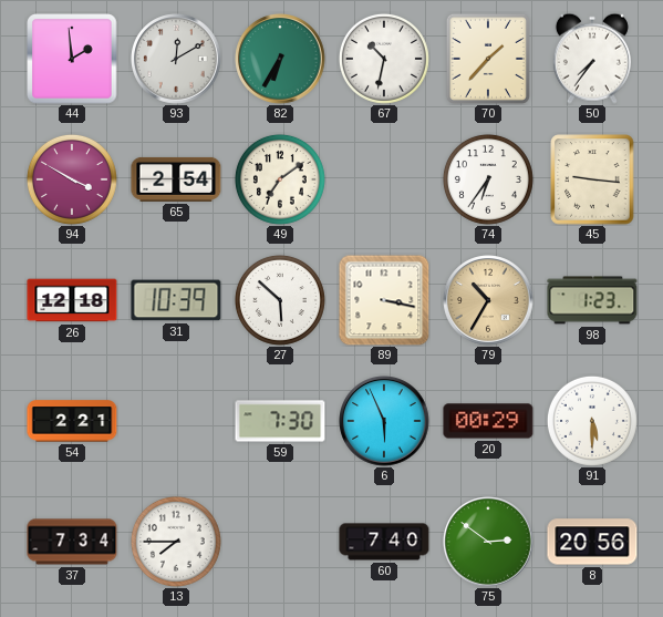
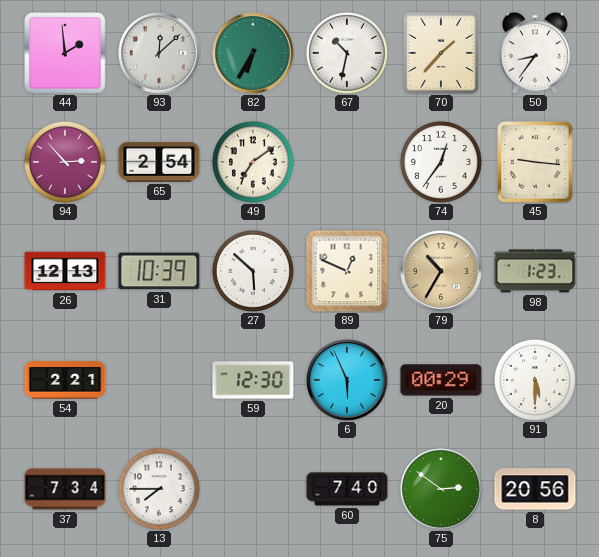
93: 12:10 -> 12:08
50: 7:36 -> 8:36
94: 3:50 -> 2:53
74: 6:36 -> 12:36
26: 12:18 -> 12:13
89: 3:17 -> 12:49
59: 7:30 -> 12:30
